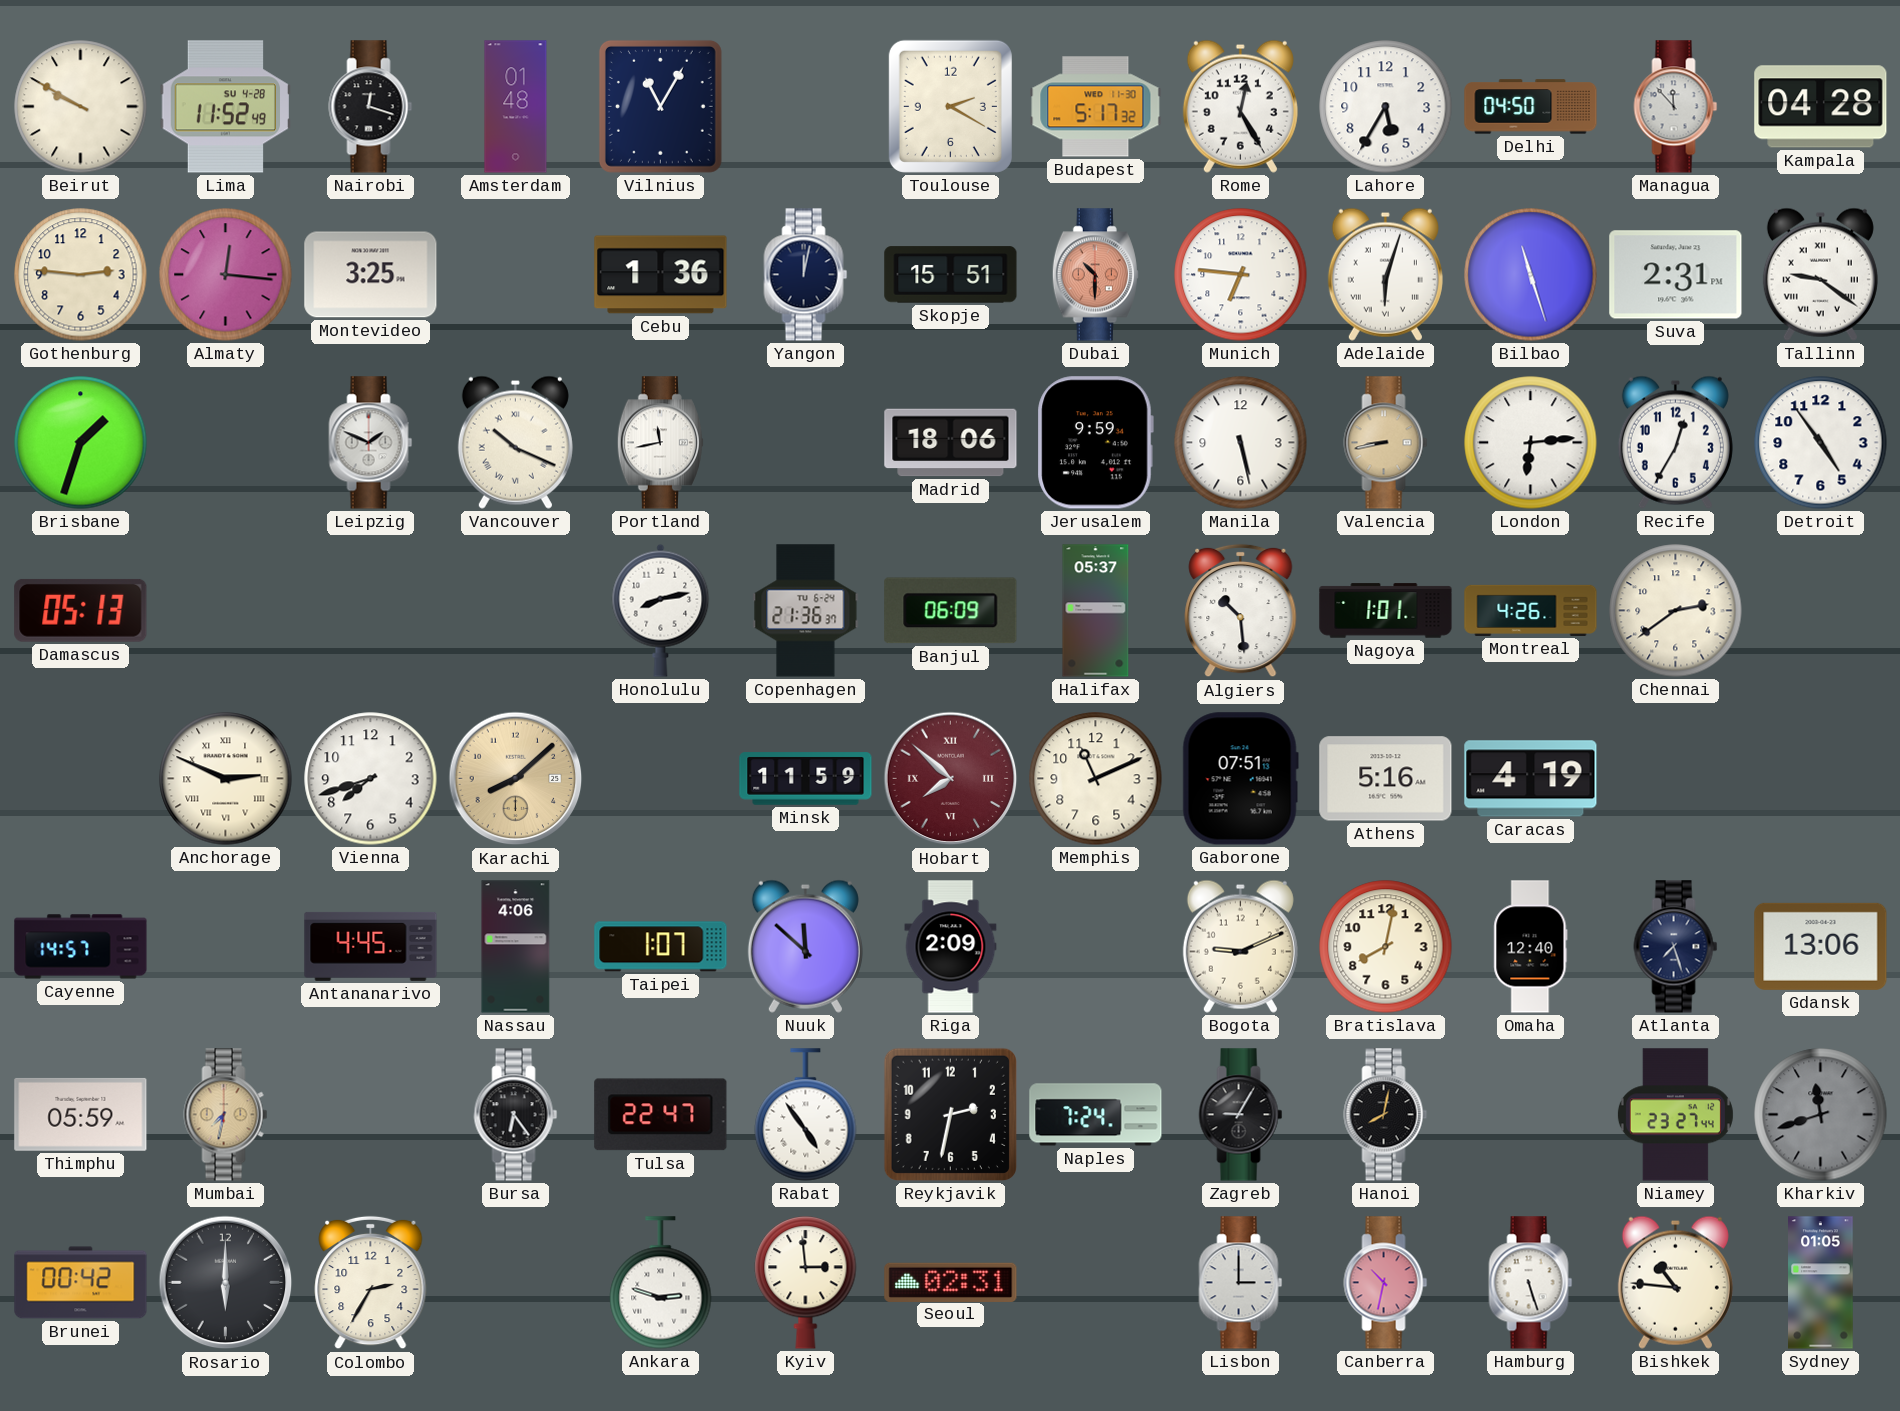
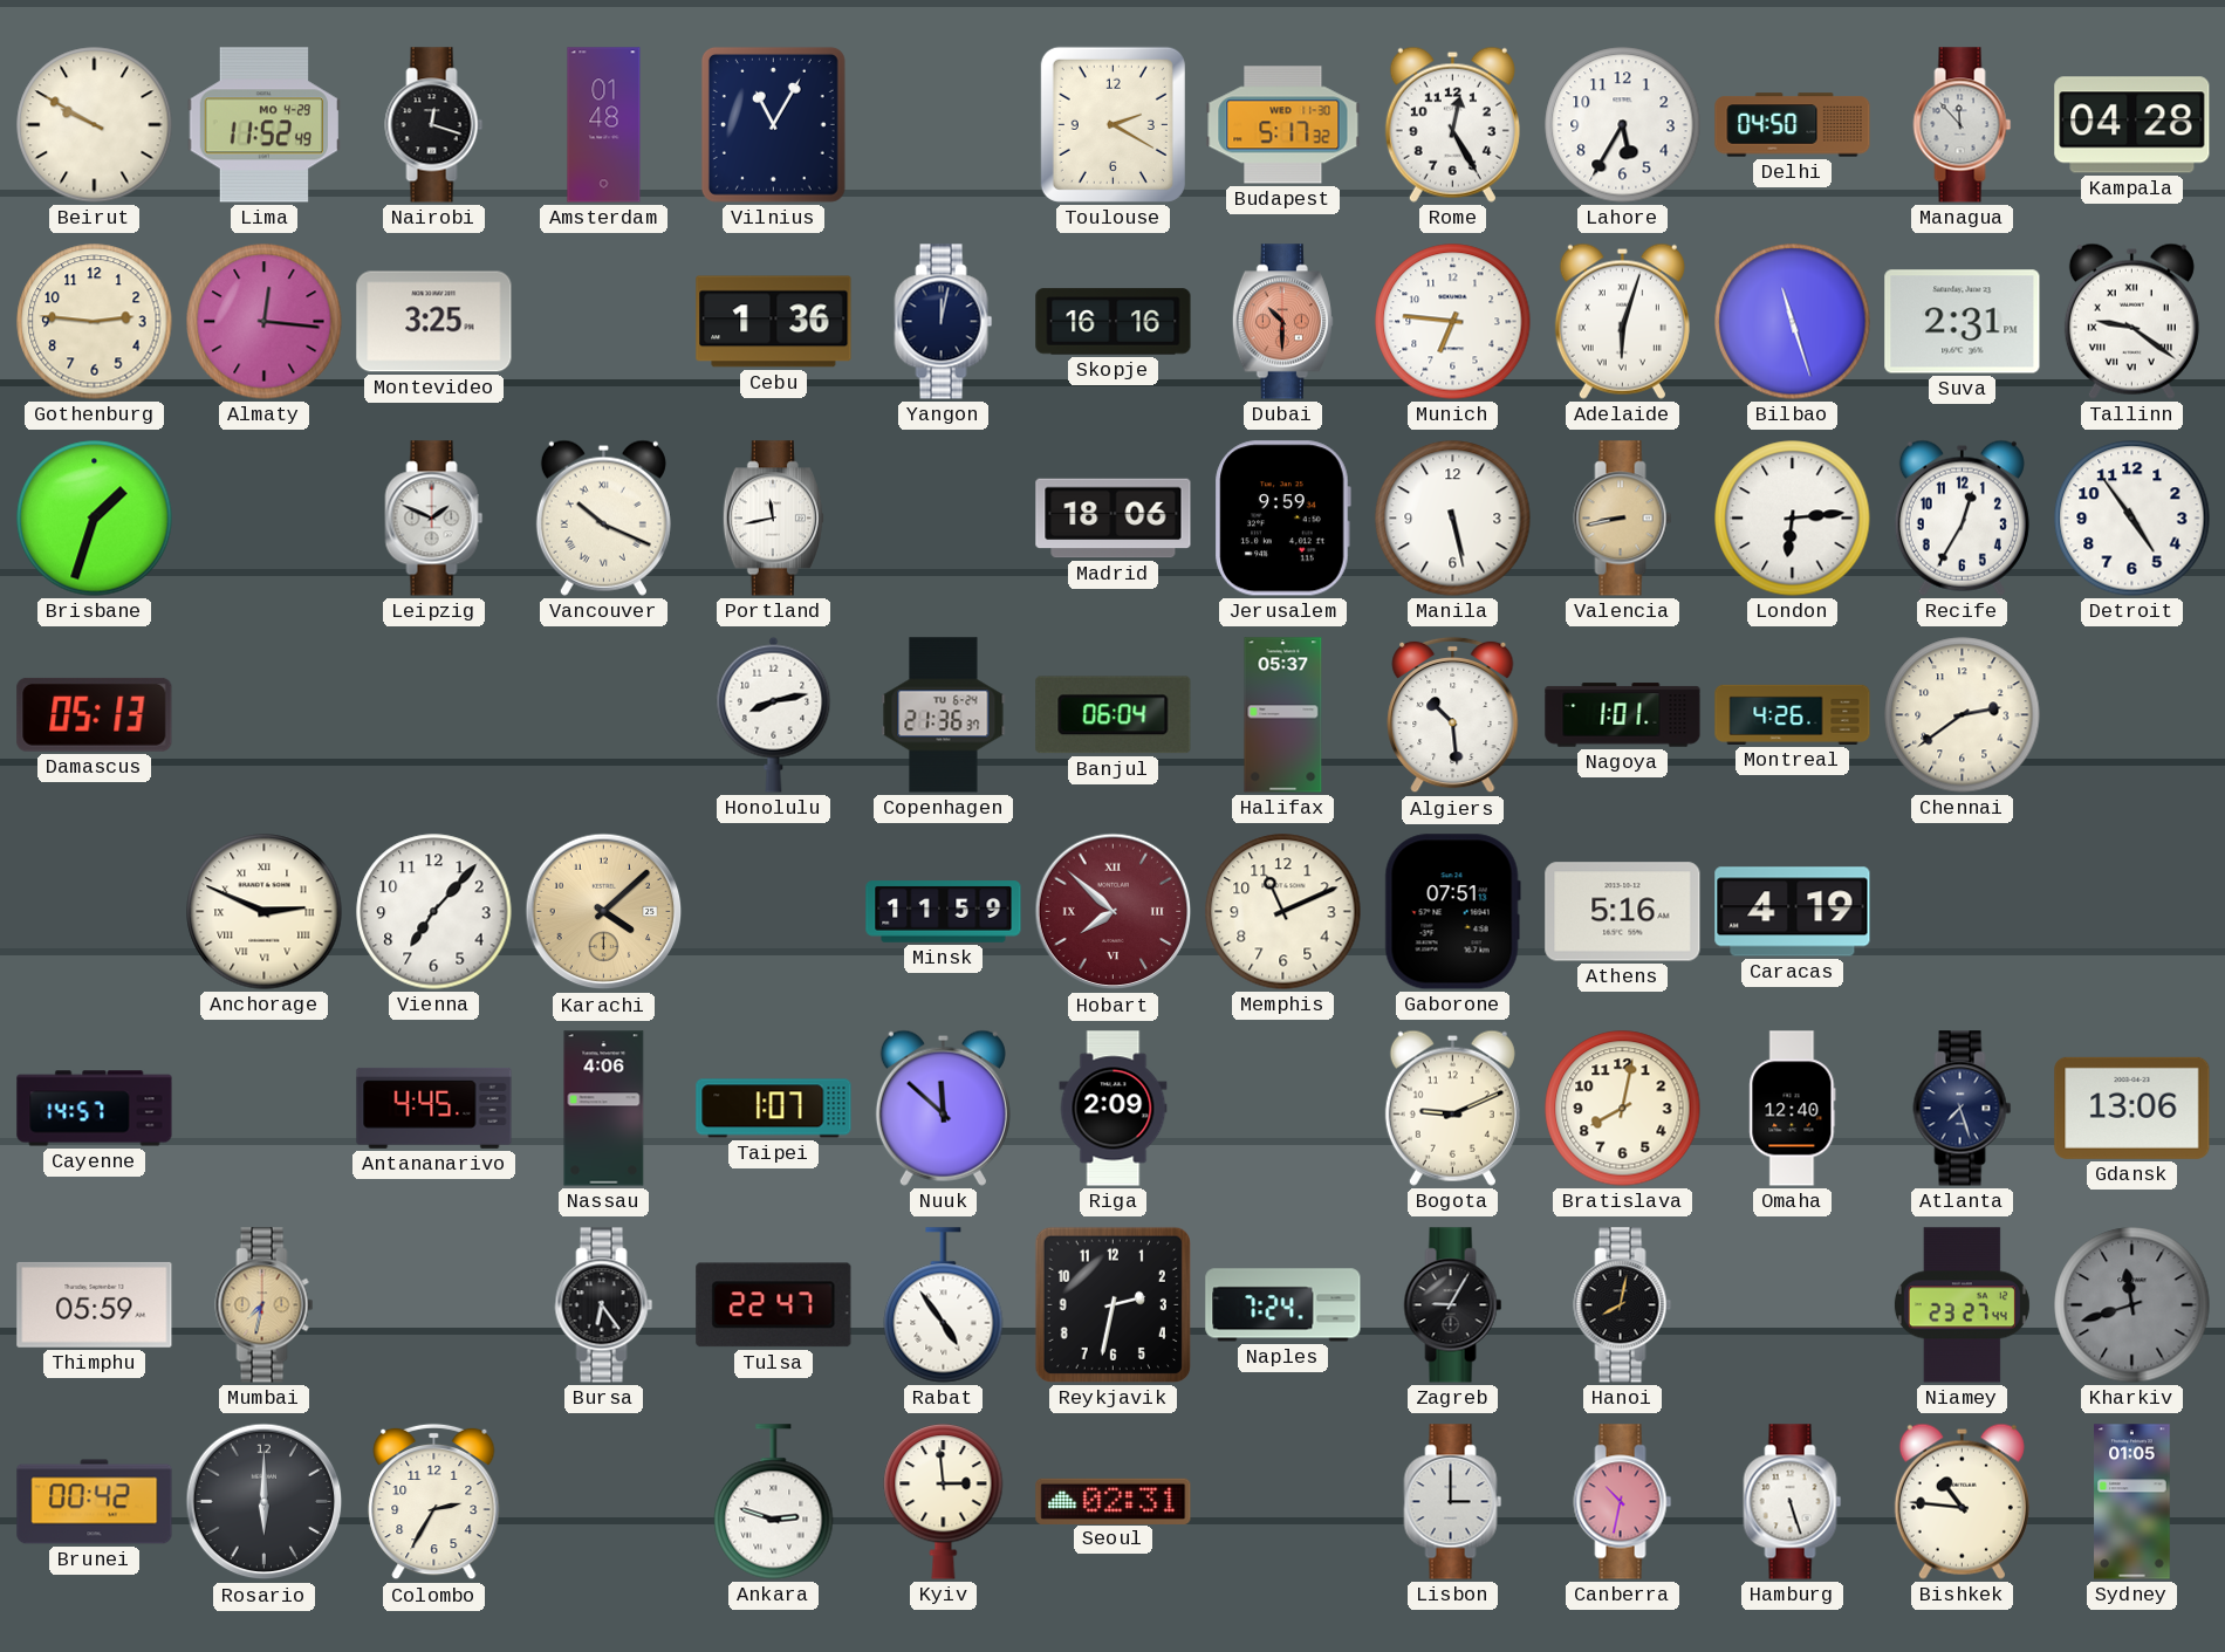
Lima date: SU 4-28 -> MO 4-29
Skopje: 15:51 -> 16:16
Banjul: 06:09 -> 06:04
Vienna: 7:42 -> 7:07
Karachi: 8:08 -> 4:08
